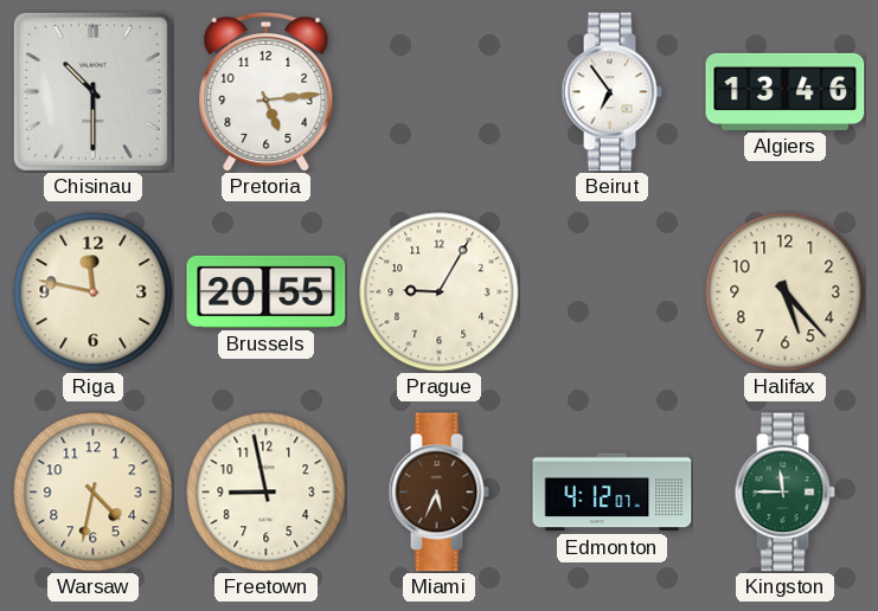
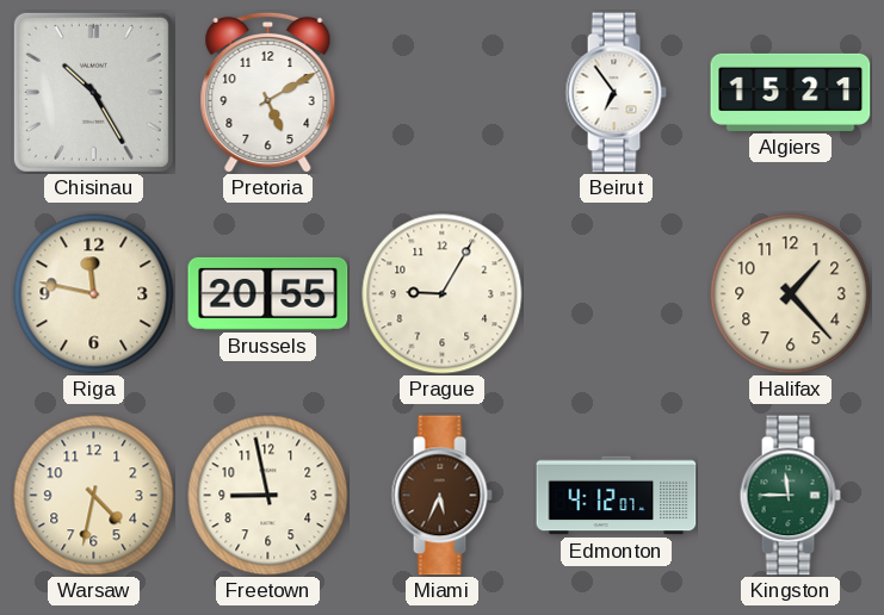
Chisinau: 10:30 -> 10:25
Pretoria: 5:14 -> 5:10
Algiers: 13:46 -> 15:21
Halifax: 5:23 -> 1:23
